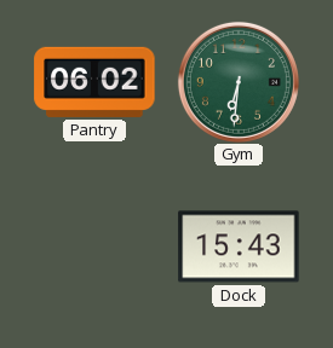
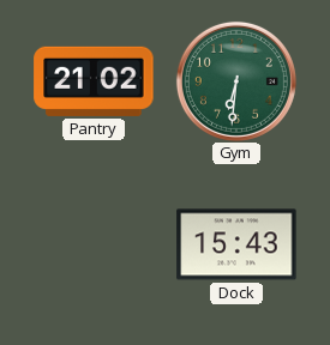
Pantry: 06:02 -> 21:02
